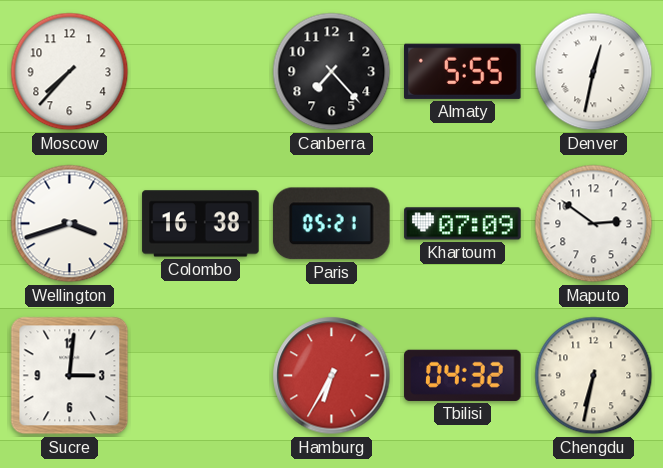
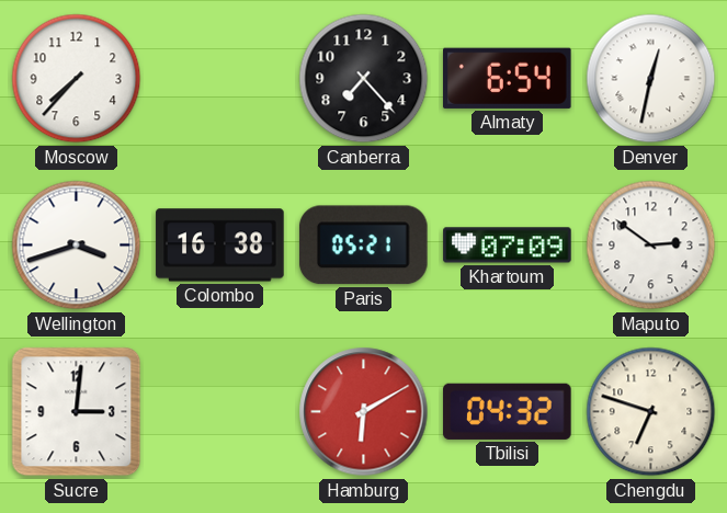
Almaty: 5:55 -> 6:54
Hamburg: 6:35 -> 6:10
Chengdu: 6:32 -> 6:48
